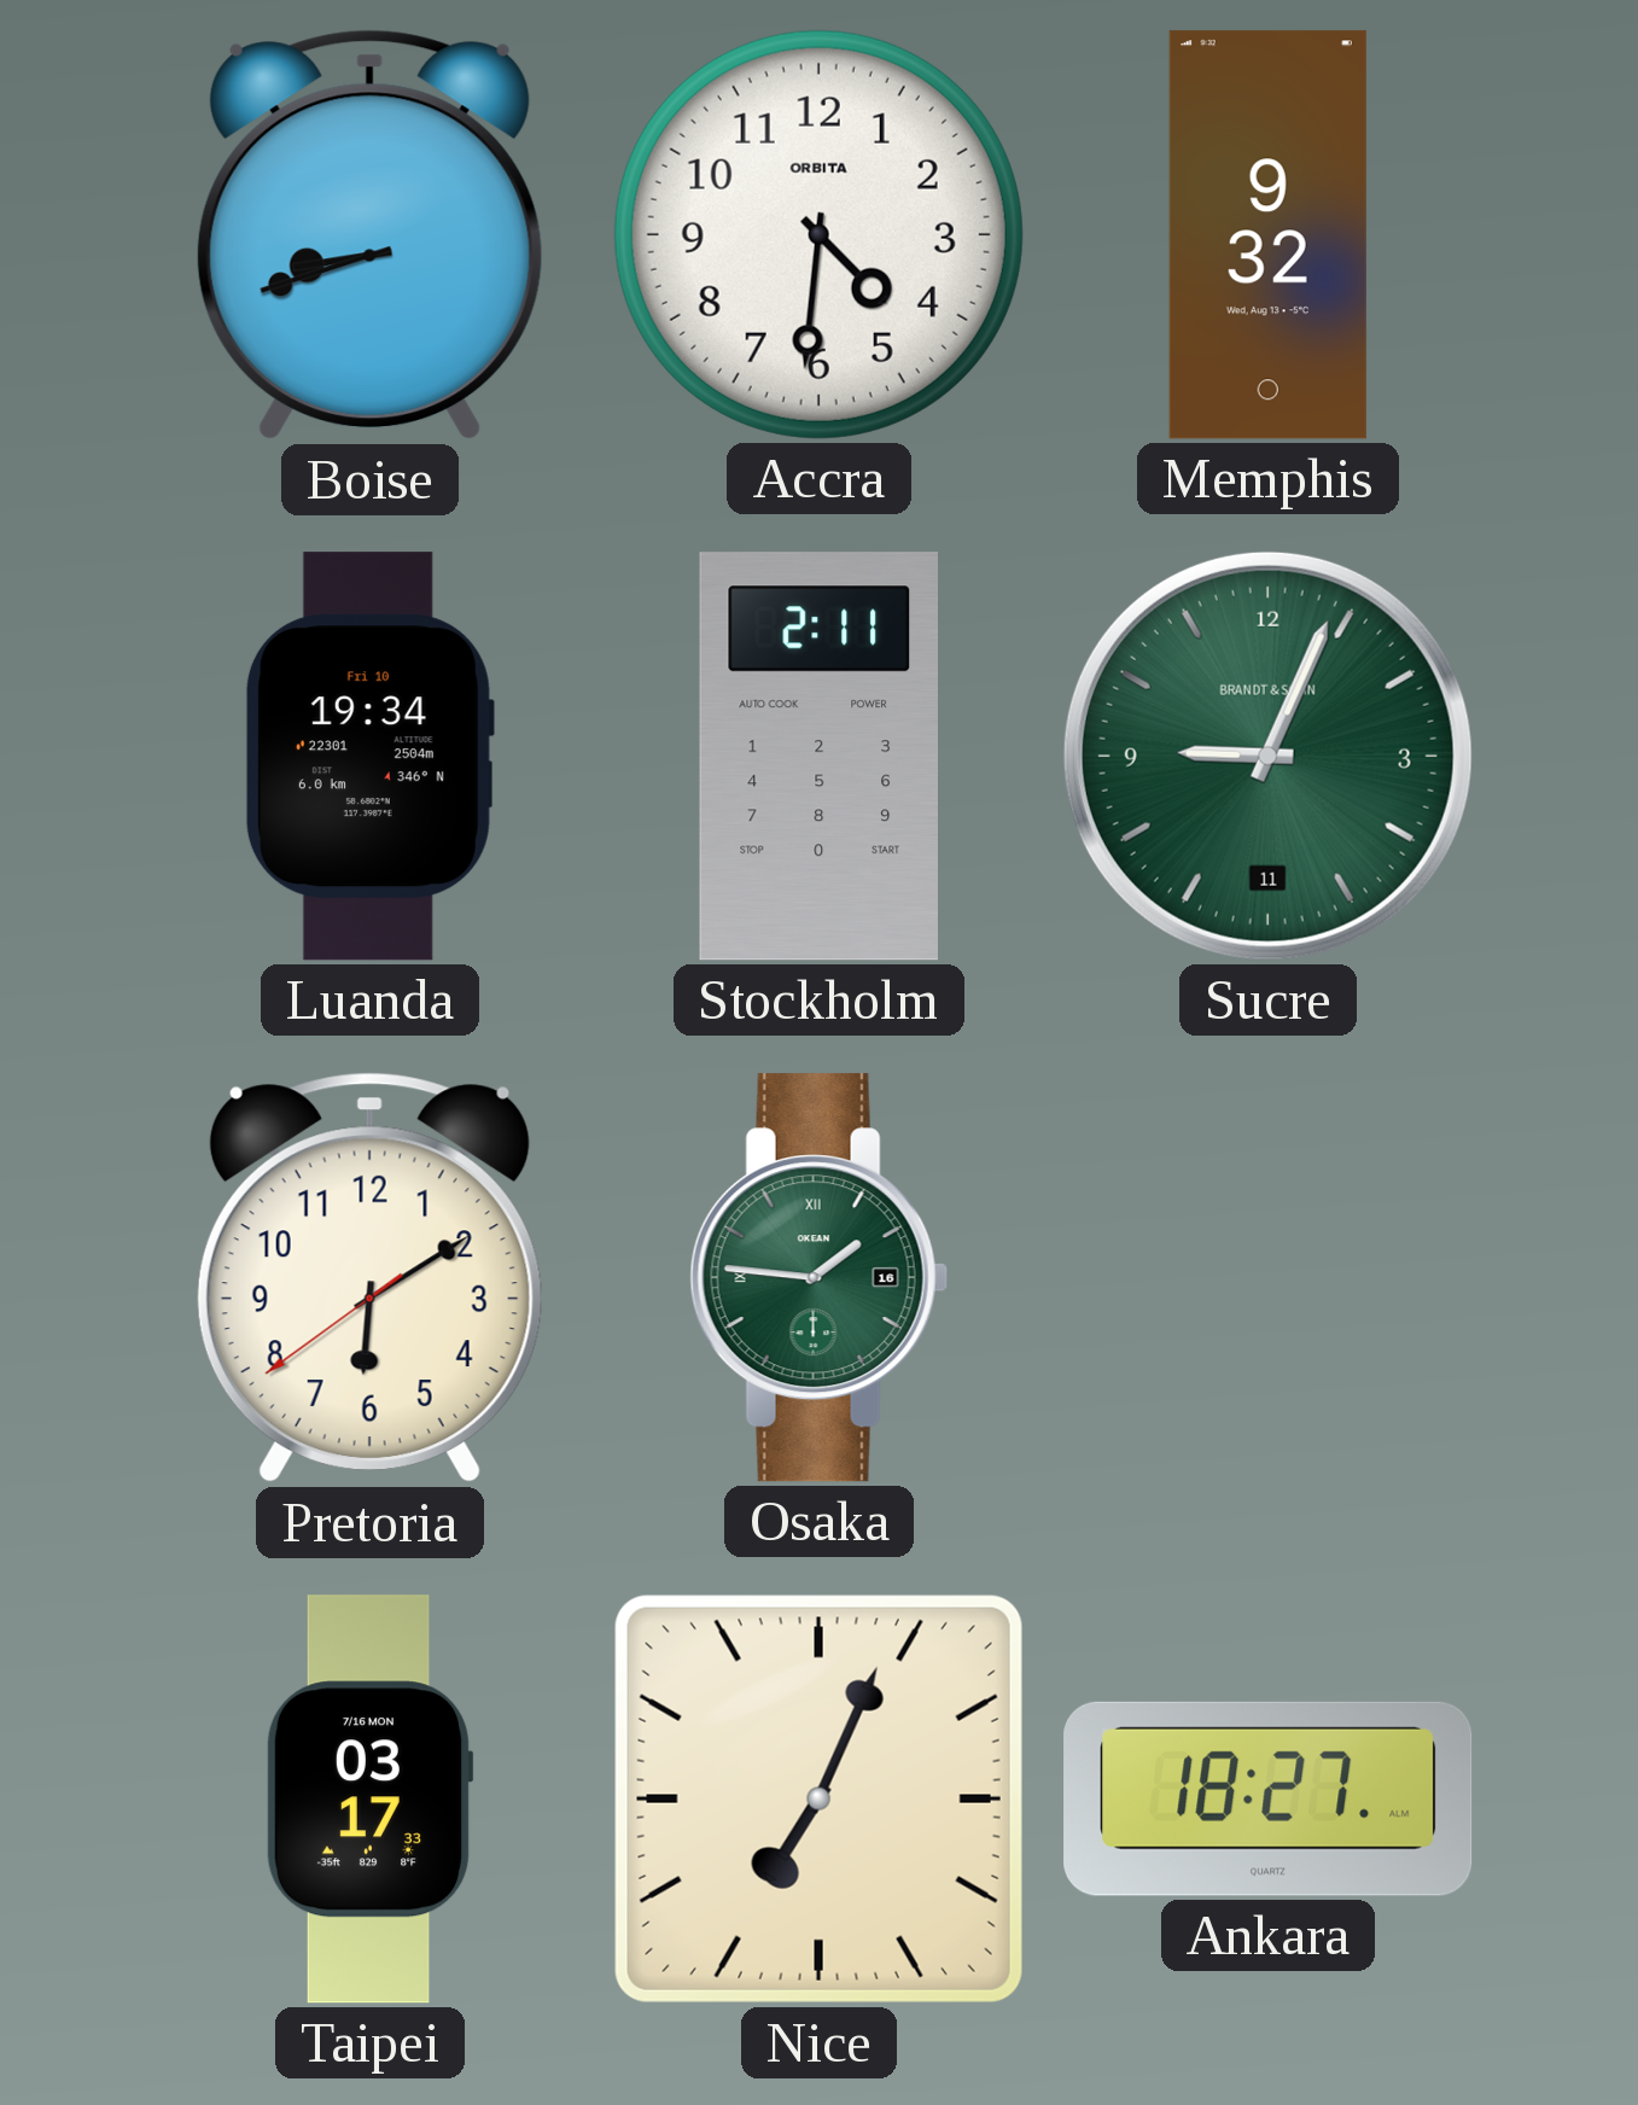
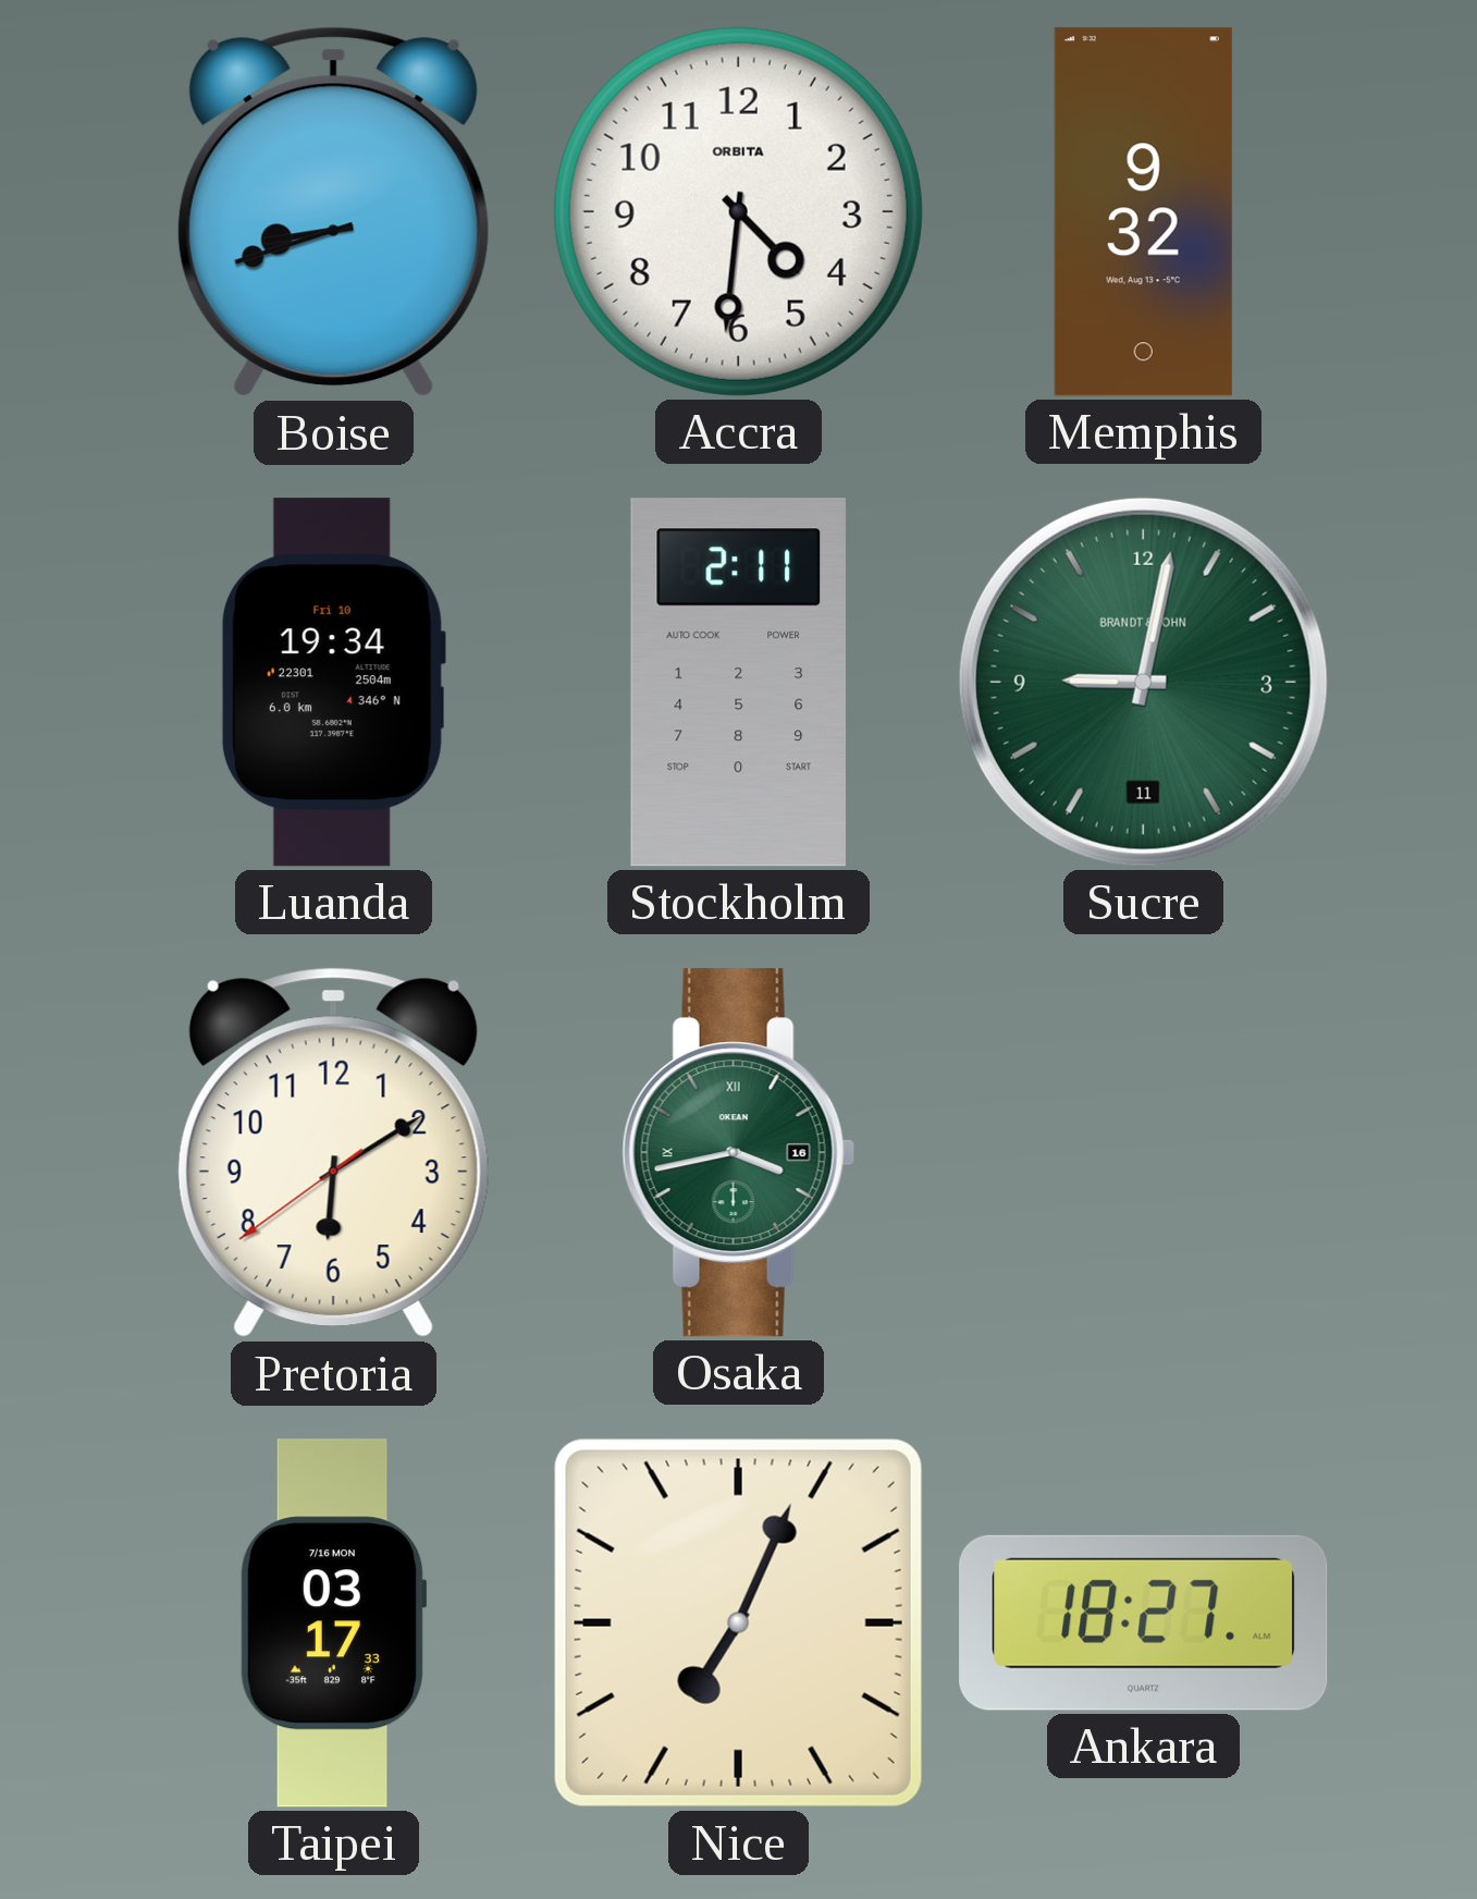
Sucre: 9:04 -> 9:02
Osaka: 1:46 -> 3:43
